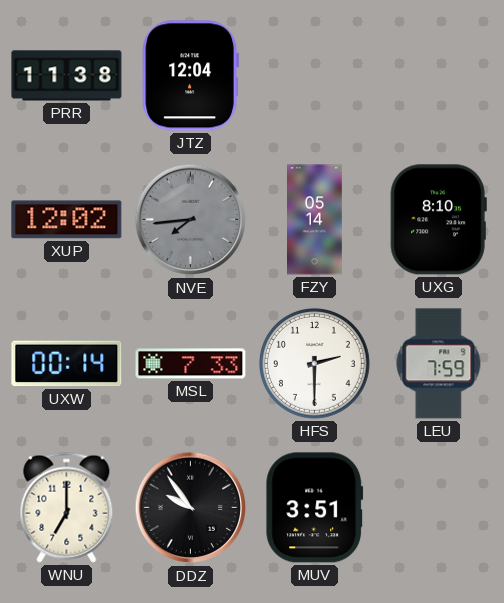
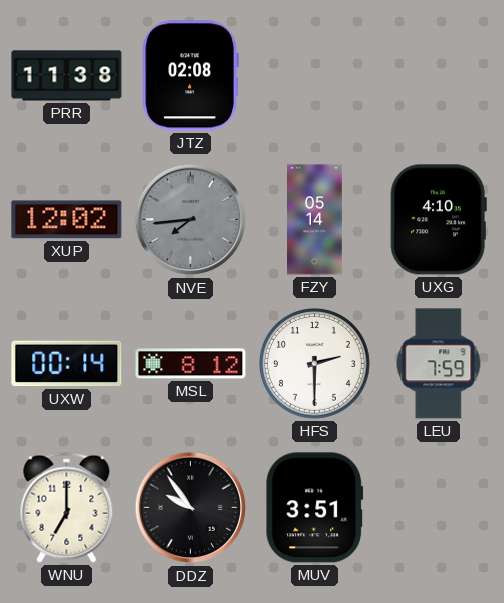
JTZ: 12:04 -> 02:08
UXG: 8:10 -> 4:10
MSL: 7:33 -> 8:12
